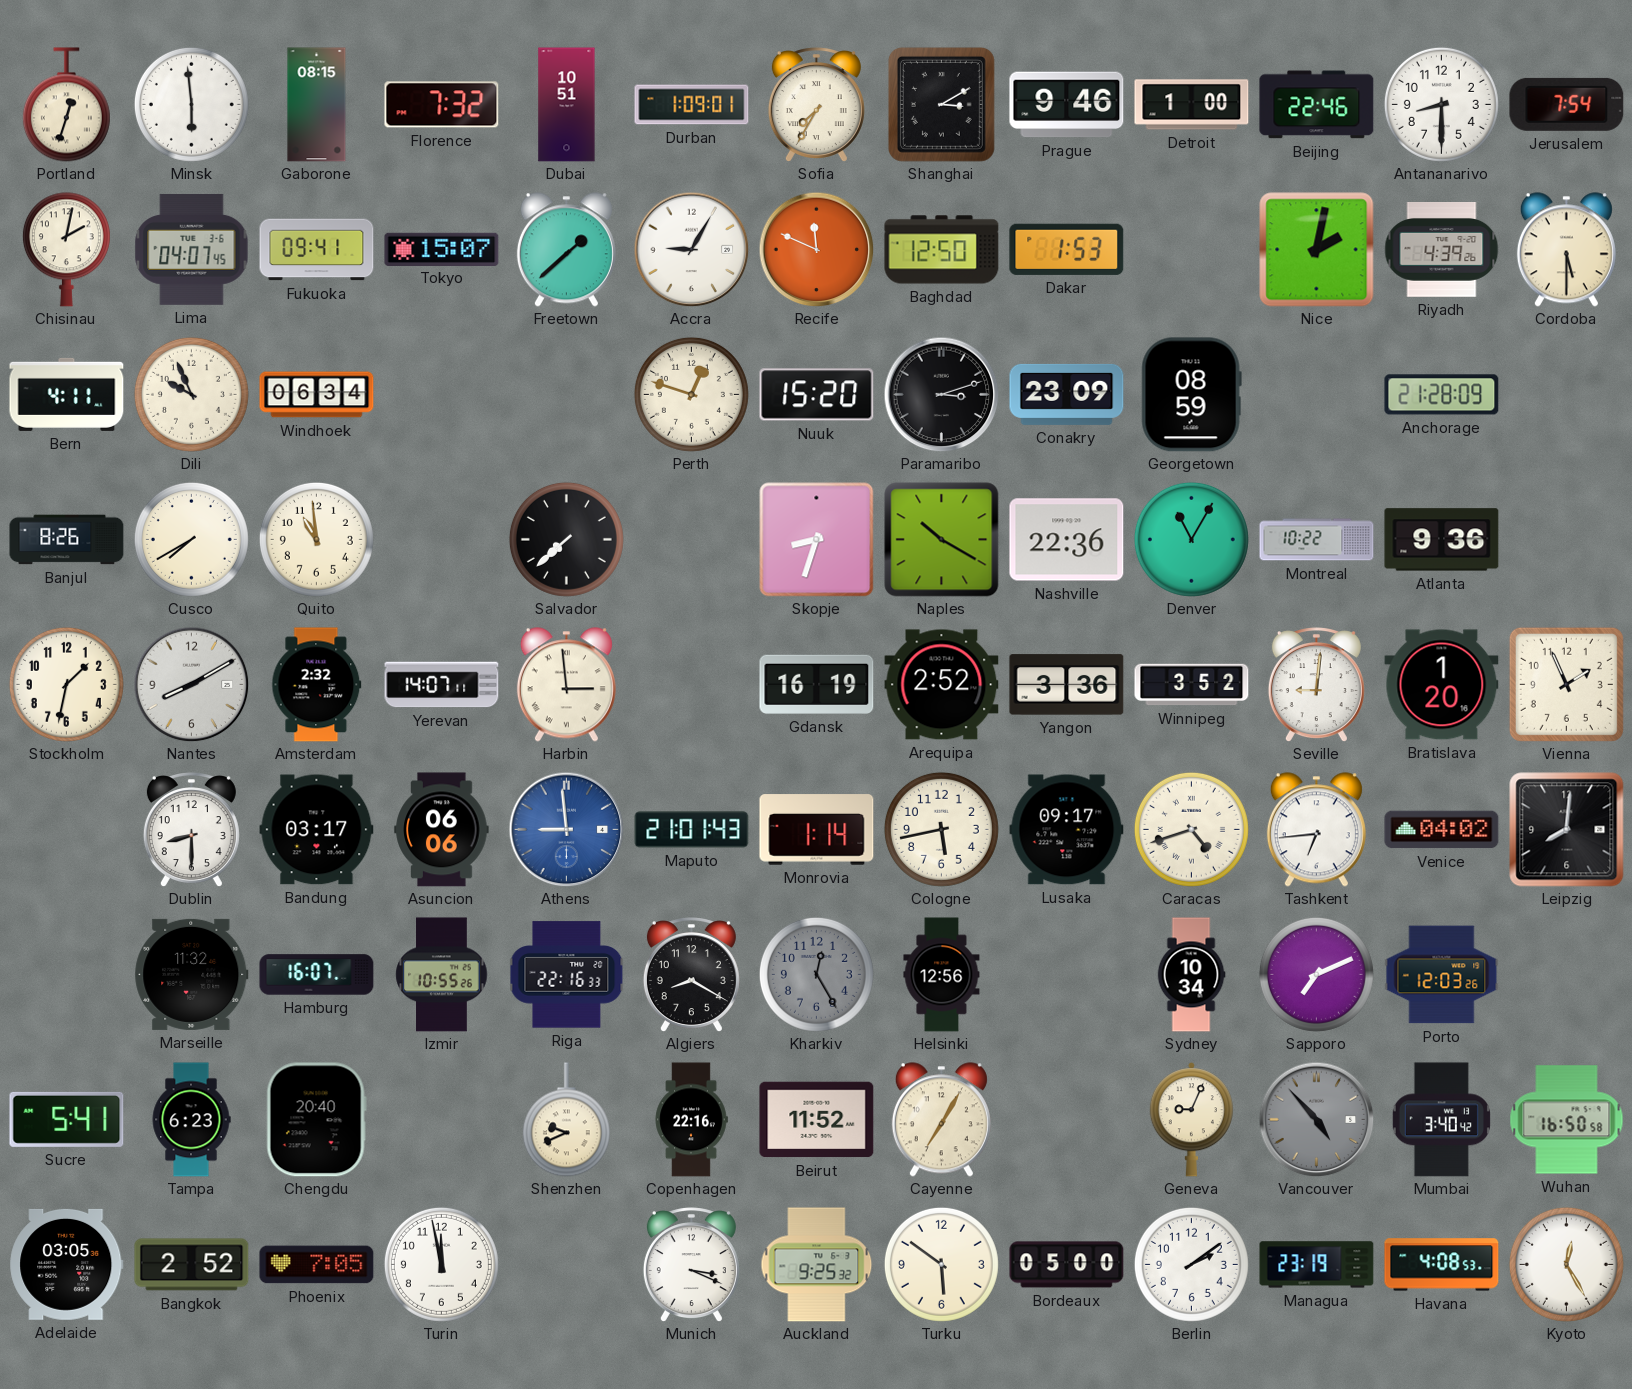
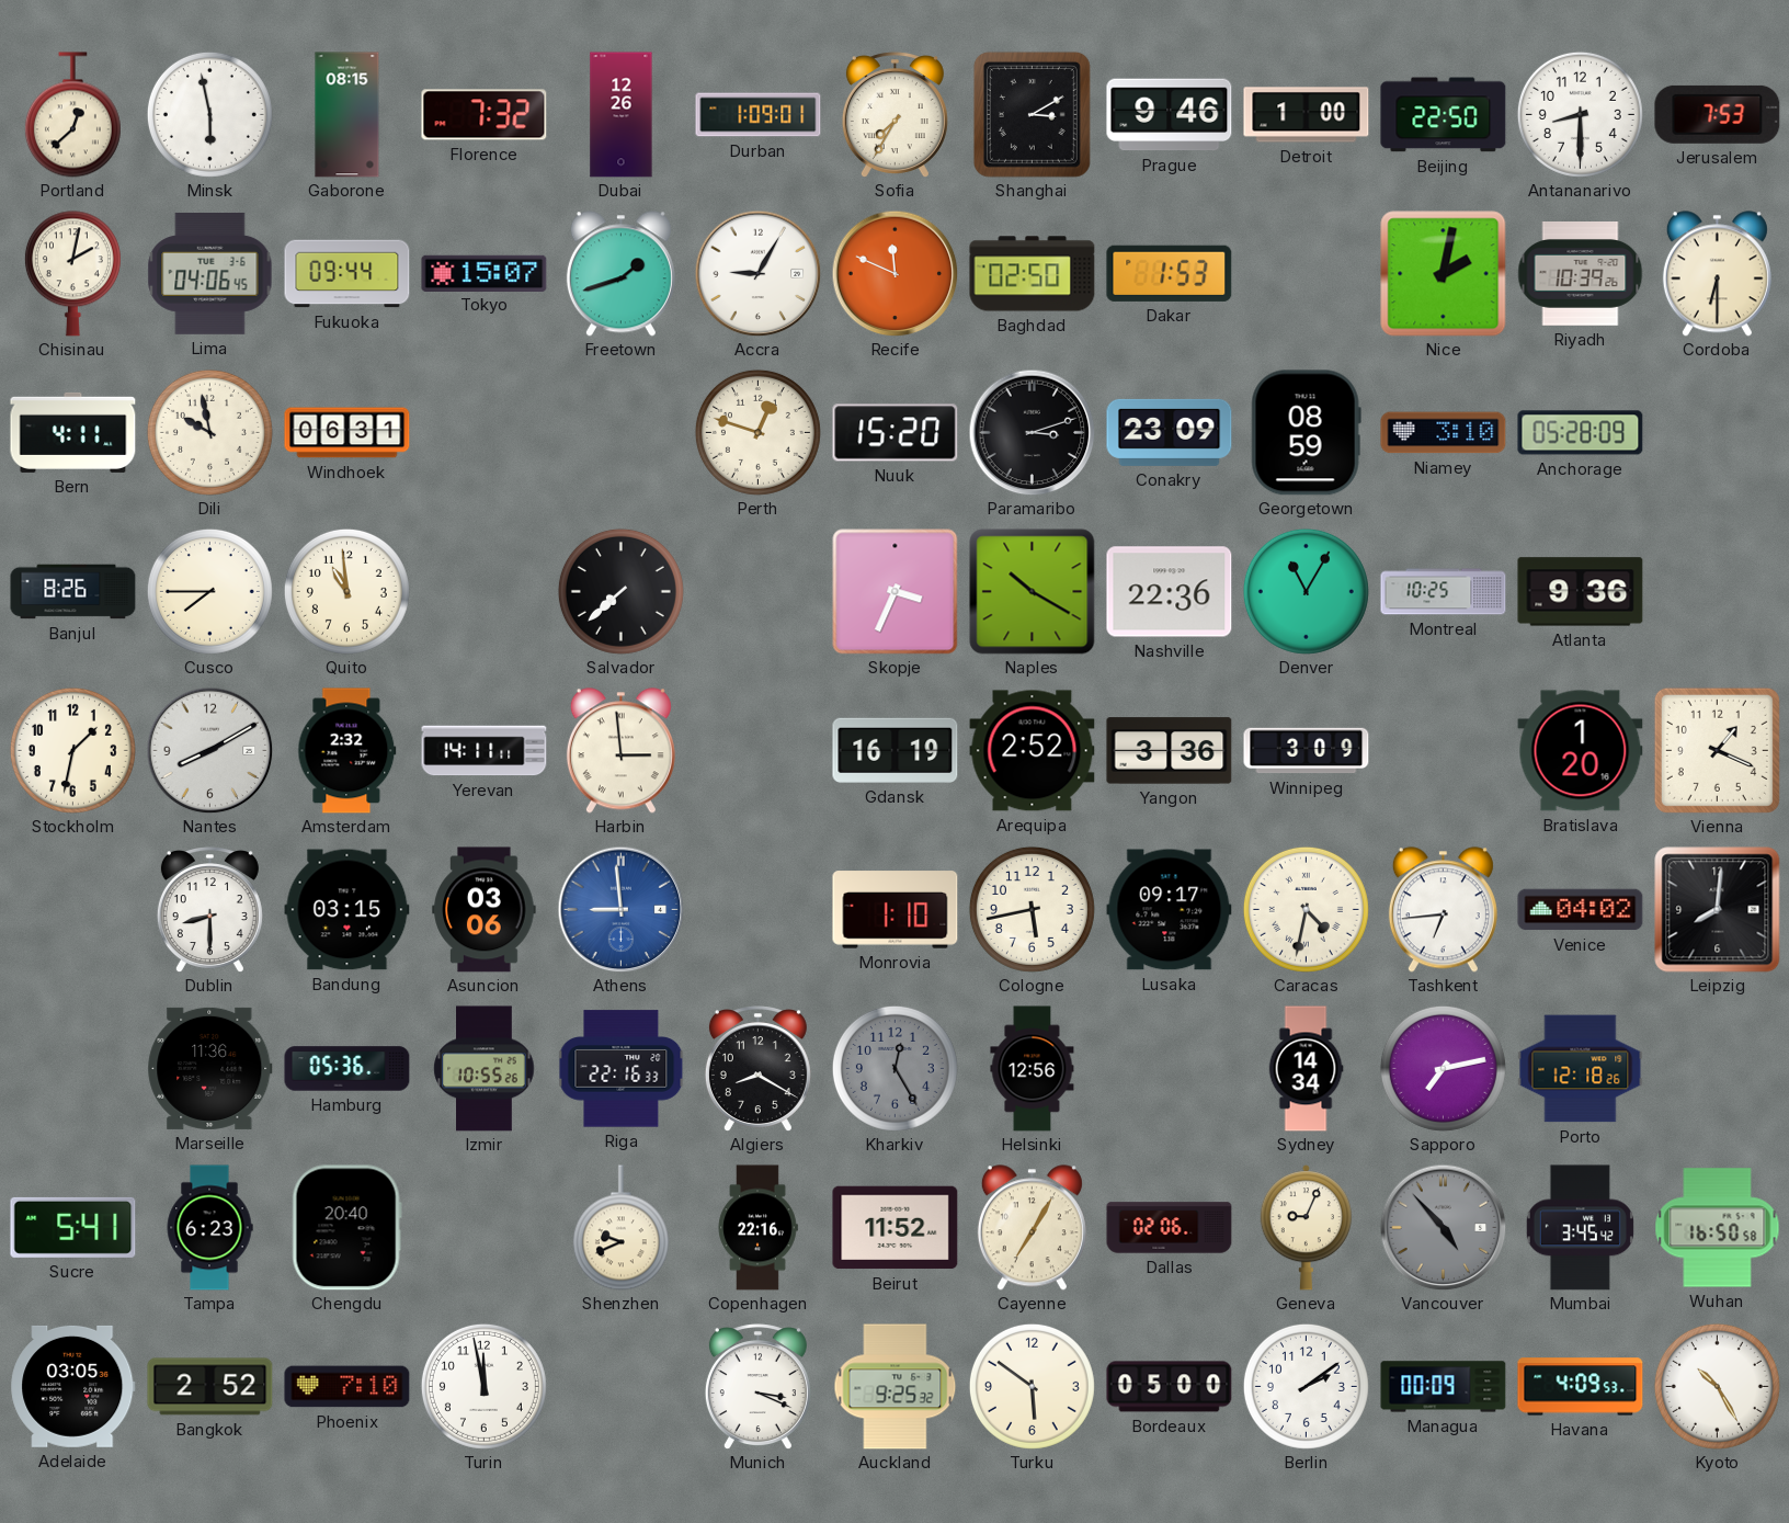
Portland: 12:33 -> 12:38
Minsk: 5:59 -> 5:58
Dubai: 10:51 -> 12:26
Beijing: 22:46 -> 22:50
Jerusalem: 7:54 -> 7:53
Lima: 04:07 -> 04:06
Fukuoka: 09:41 -> 09:44
Freetown: 1:38 -> 1:42
Baghdad: 12:50 -> 02:50
Riyadh: 4:39 -> 10:39
Cordoba: 5:30 -> 6:30
Dili: 9:56 -> 9:58
Windhoek: 06:34 -> 06:31
Niamey: none -> 3:10
Anchorage: 21:28 -> 05:28
Cusco: 7:40 -> 7:45
Skopje: 8:33 -> 3:34
Montreal: 10:22 -> 10:25
Yerevan: 14:07 -> 14:11
Winnipeg: 3:52 -> 3:09
Seville: 9:01 -> none
Vienna: 1:56 -> 1:19
Bandung: 03:17 -> 03:15
Asuncion: 06:06 -> 03:06
Maputo: 21:01 -> none
Monrovia: 1:14 -> 1:10
Caracas: 4:42 -> 4:32
Marseille: 11:32 -> 11:36
Hamburg: 16:07 -> 05:36
Sydney: 10:34 -> 14:34
Sapporo: 7:11 -> 7:13
Porto: 12:03 -> 12:18
Dallas: none -> 02:06
Mumbai: 3:40 -> 3:45
Phoenix: 7:05 -> 7:10
Managua: 23:19 -> 00:09
Havana: 4:08 -> 4:09
Kyoto: 12:25 -> 10:25
